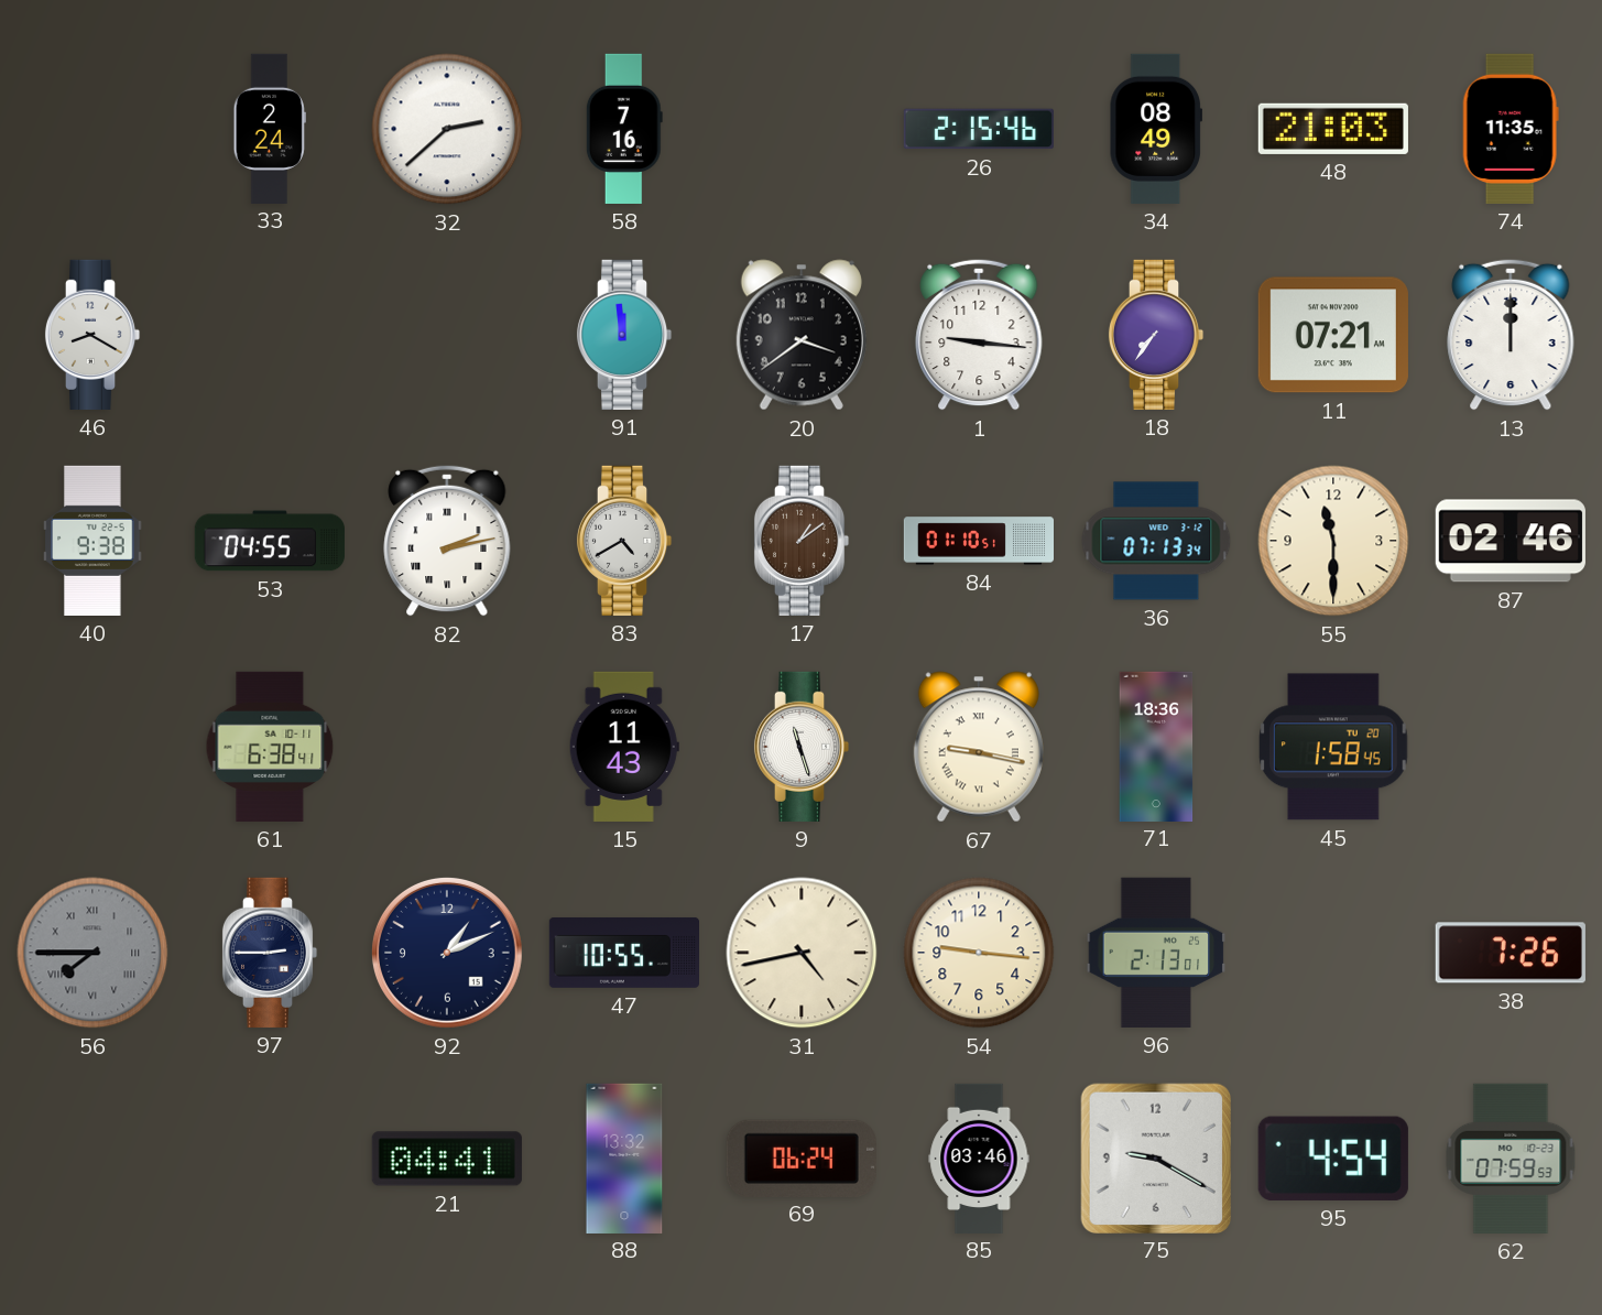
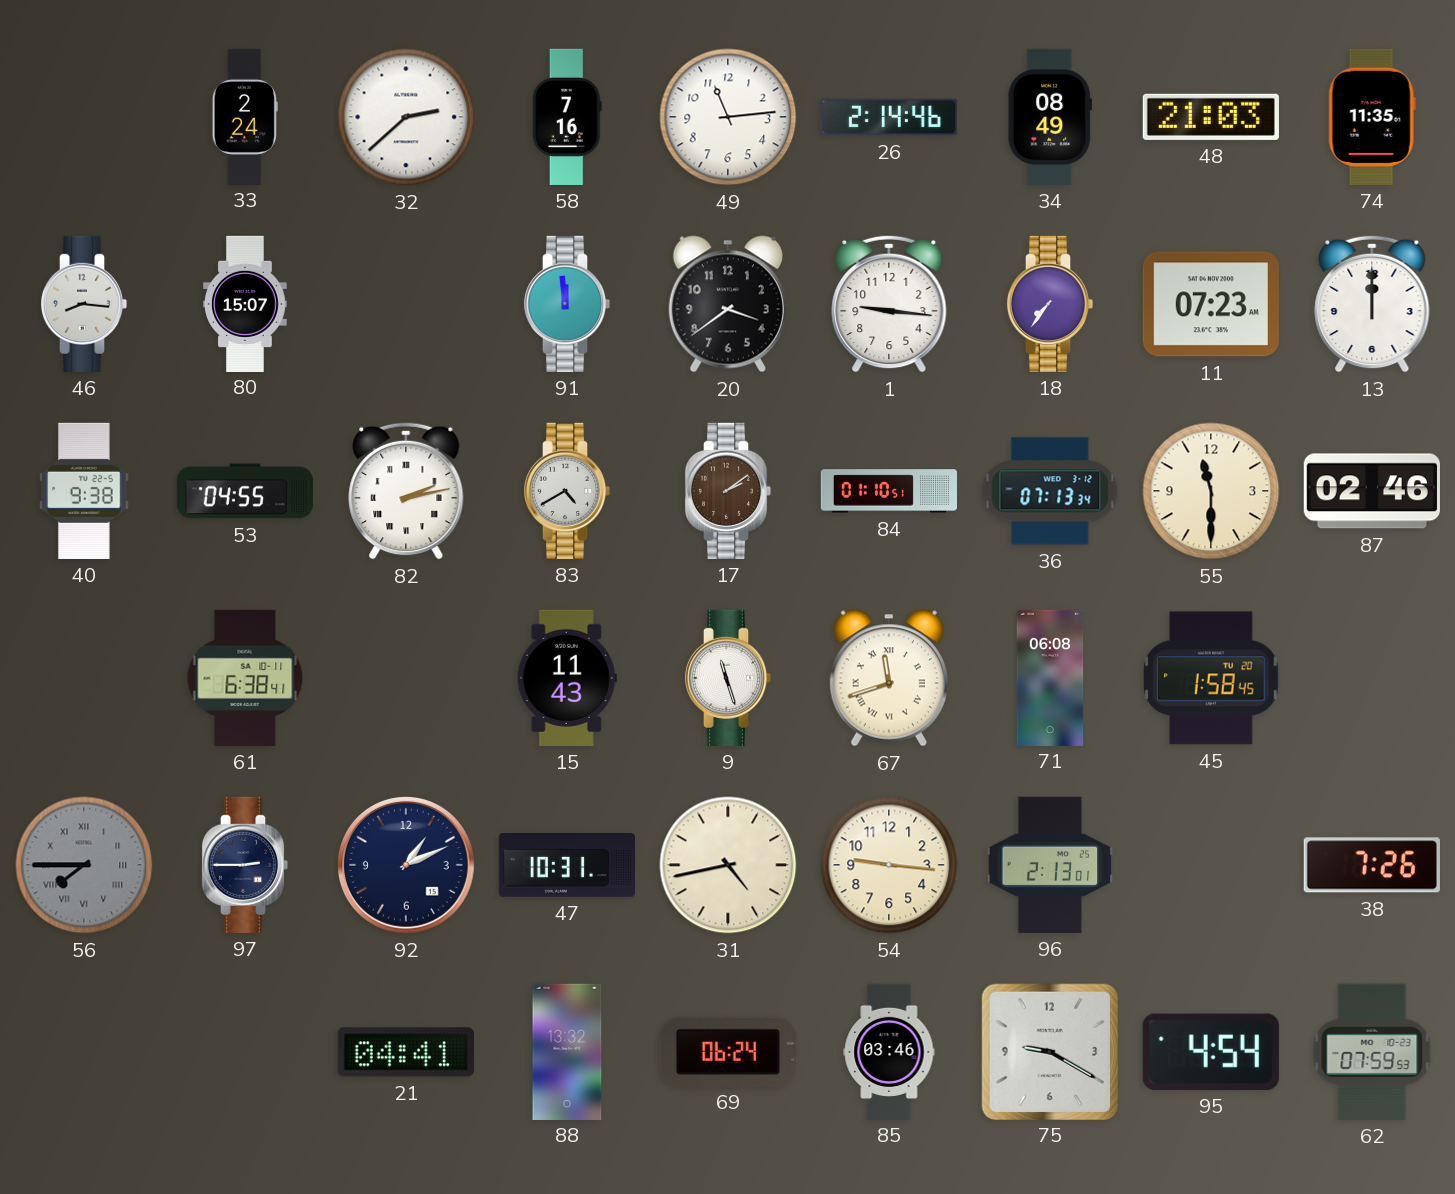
49: none -> 11:14
26: 2:15 -> 2:14
46: 8:20 -> 8:16
80: none -> 15:07
11: 07:21 -> 07:23
17: 1:09 -> 2:09
67: 9:17 -> 11:42
71: 18:36 -> 06:08
47: 10:55 -> 10:31
